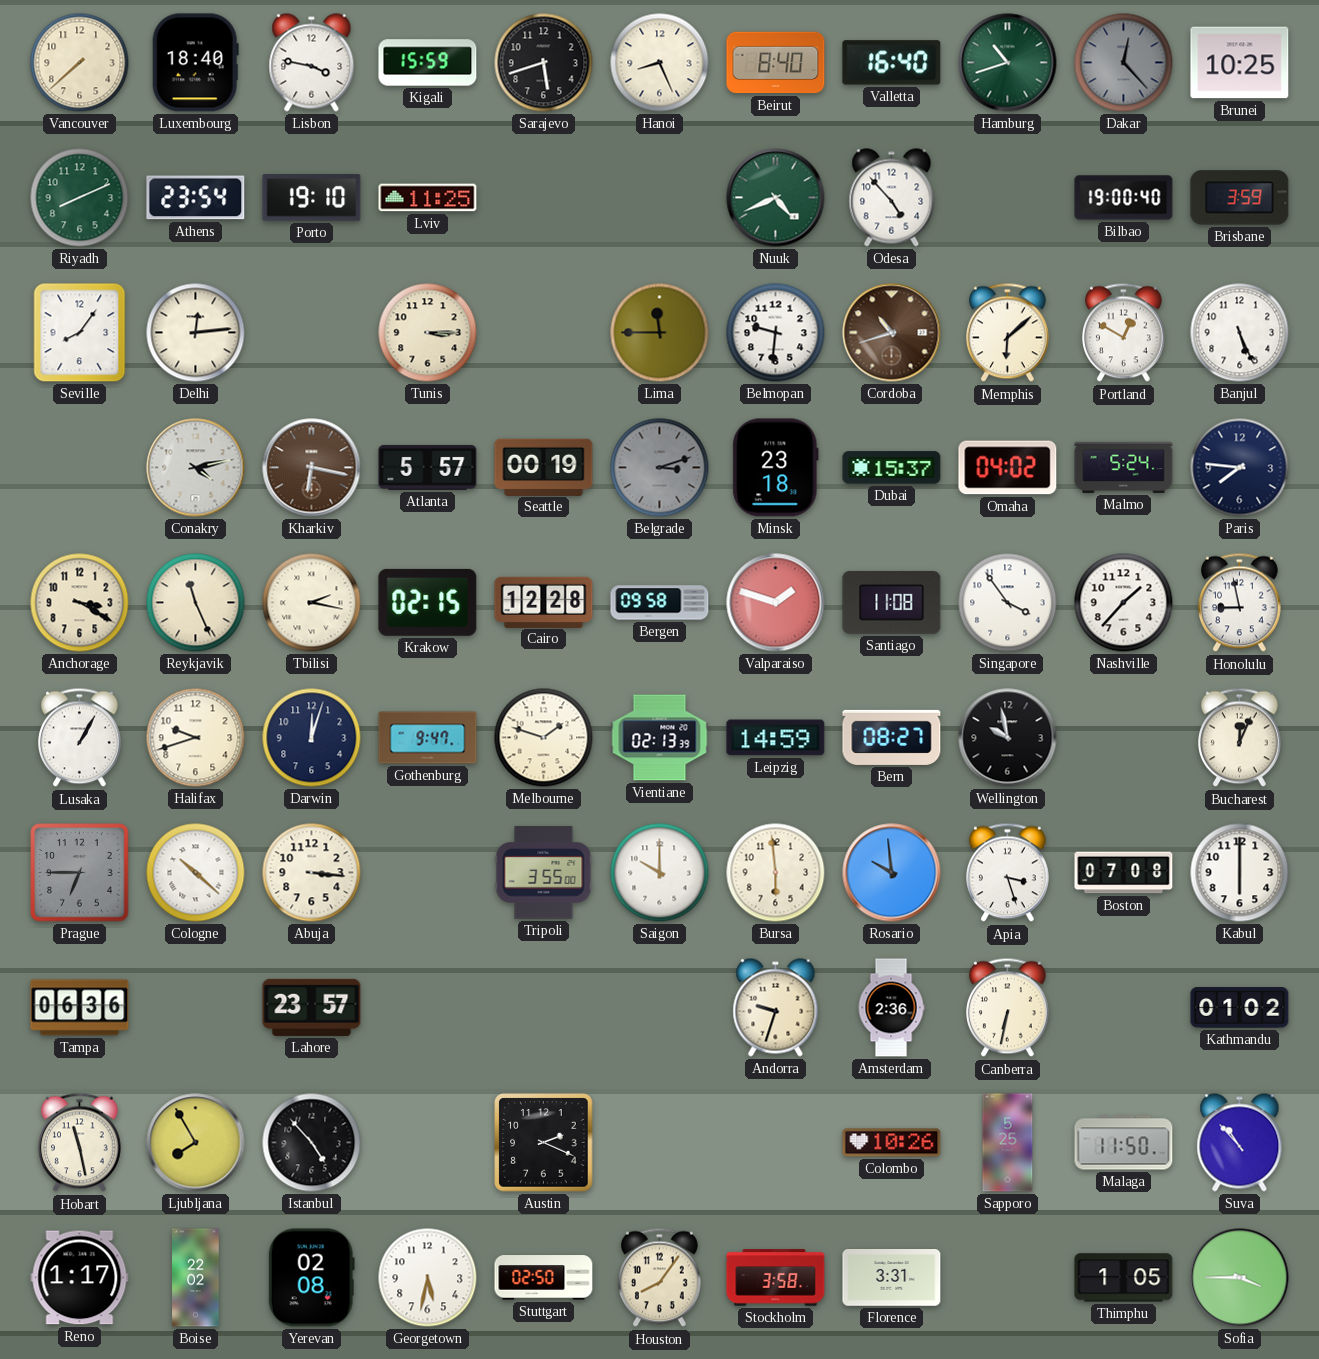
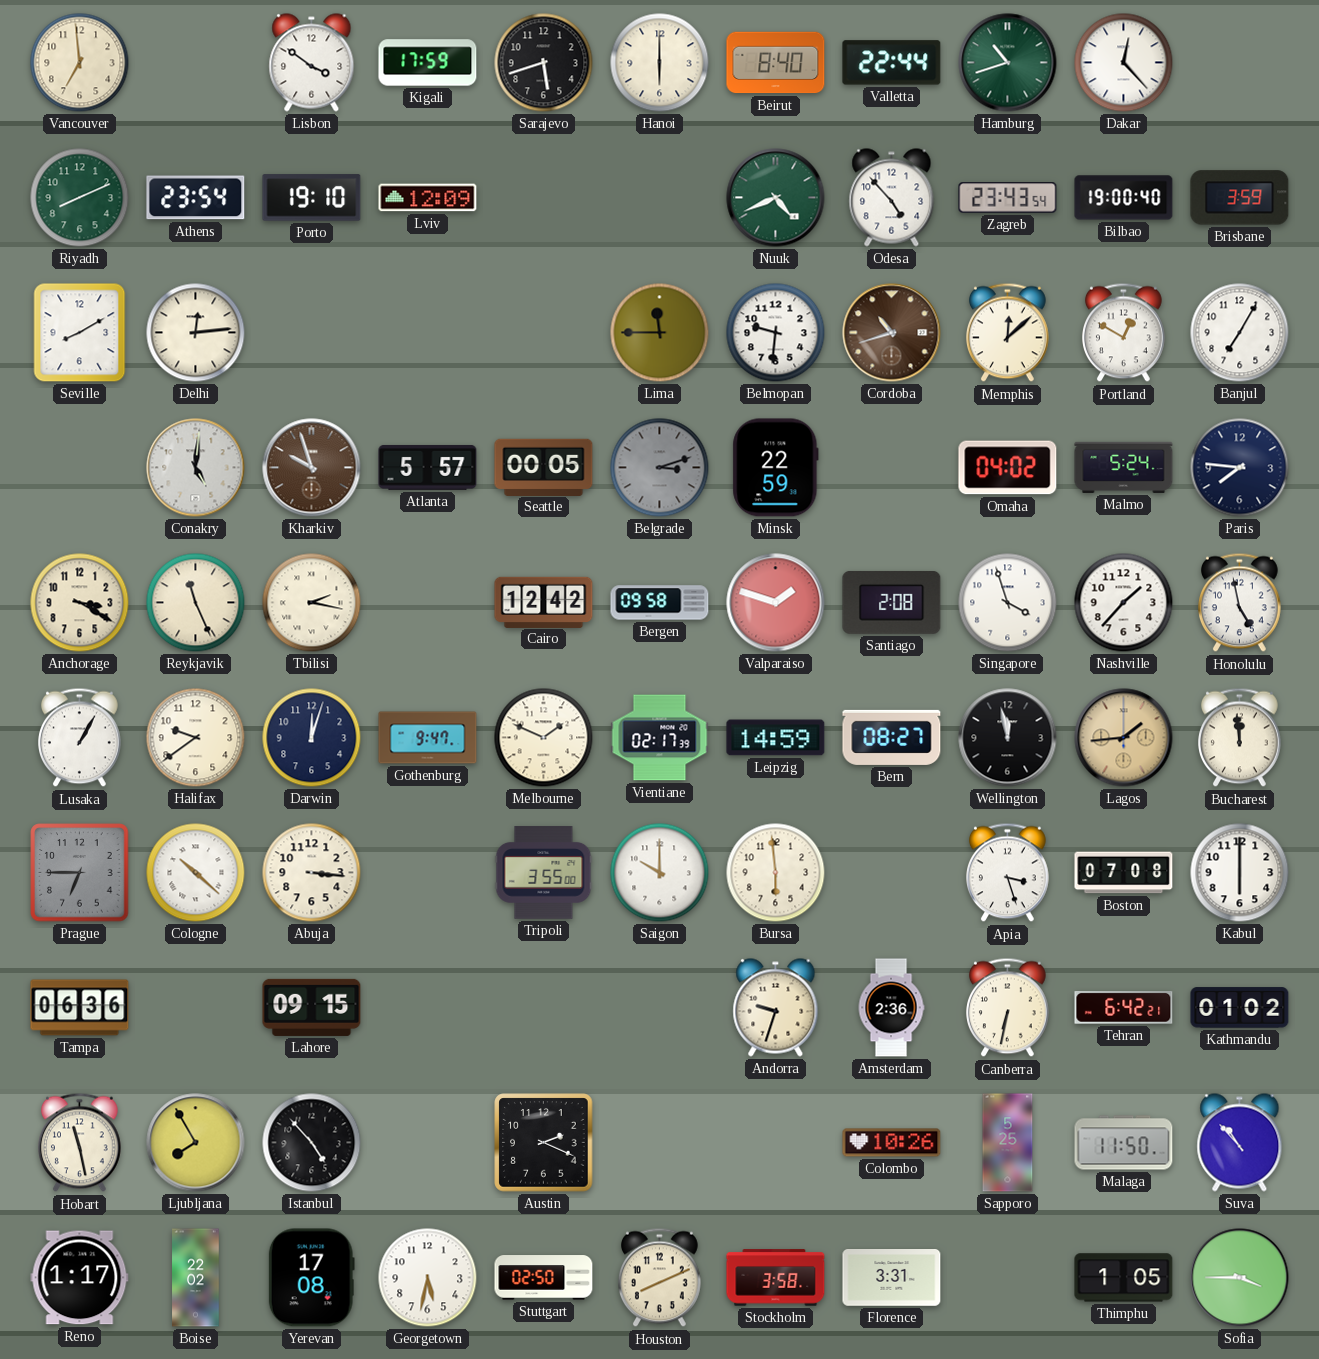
Vancouver: 7:38 -> 6:59
Luxembourg: 18:40 -> none
Lisbon: 3:47 -> 3:51
Kigali: 15:59 -> 17:59
Hanoi: 8:26 -> 6:00
Valletta: 16:40 -> 22:44
Dakar dial: grey -> white
Brunei: 10:25 -> none
Lviv: 11:25 -> 12:09
Zagreb: none -> 23:43
Seville: 8:06 -> 8:10
Tunis: 3:15 -> none
Memphis: 6:08 -> 12:08
Banjul: 5:26 -> 7:05
Conakry: 4:13 -> 5:01
Kharkiv: 6:17 -> 9:57
Seattle: 00:19 -> 00:05
Minsk: 23:18 -> 22:59
Dubai: 15:37 -> none
Krakow: 02:15 -> none
Cairo: 12:28 -> 12:42
Santiago: 11:08 -> 2:08
Singapore: 3:54 -> 3:57
Honolulu: 8:58 -> 4:58
Halifax: 9:42 -> 9:39
Melbourne: 1:48 -> 1:49
Vientiane: 02:13 -> 02:17
Wellington: 9:58 -> 11:58
Lagos: none -> 1:44
Bucharest: 12:04 -> 11:59
Rosario: 9:59 -> none
Lahore: 23:57 -> 09:15
Tehran: none -> 6:42
Yerevan: 02:08 -> 17:08
Houston: 8:06 -> 8:11
